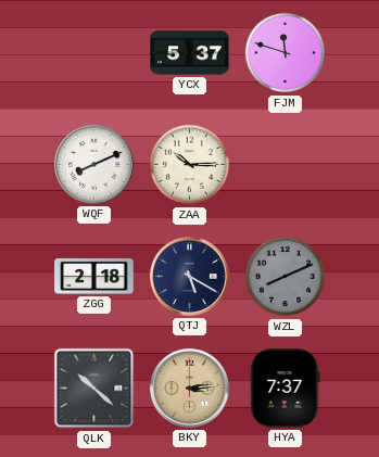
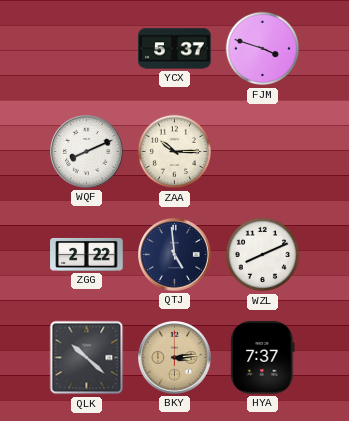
FJM: 11:48 -> 3:48
ZGG: 2:18 -> 2:22
QTJ: 5:20 -> 4:59
WZL dial: grey -> white
